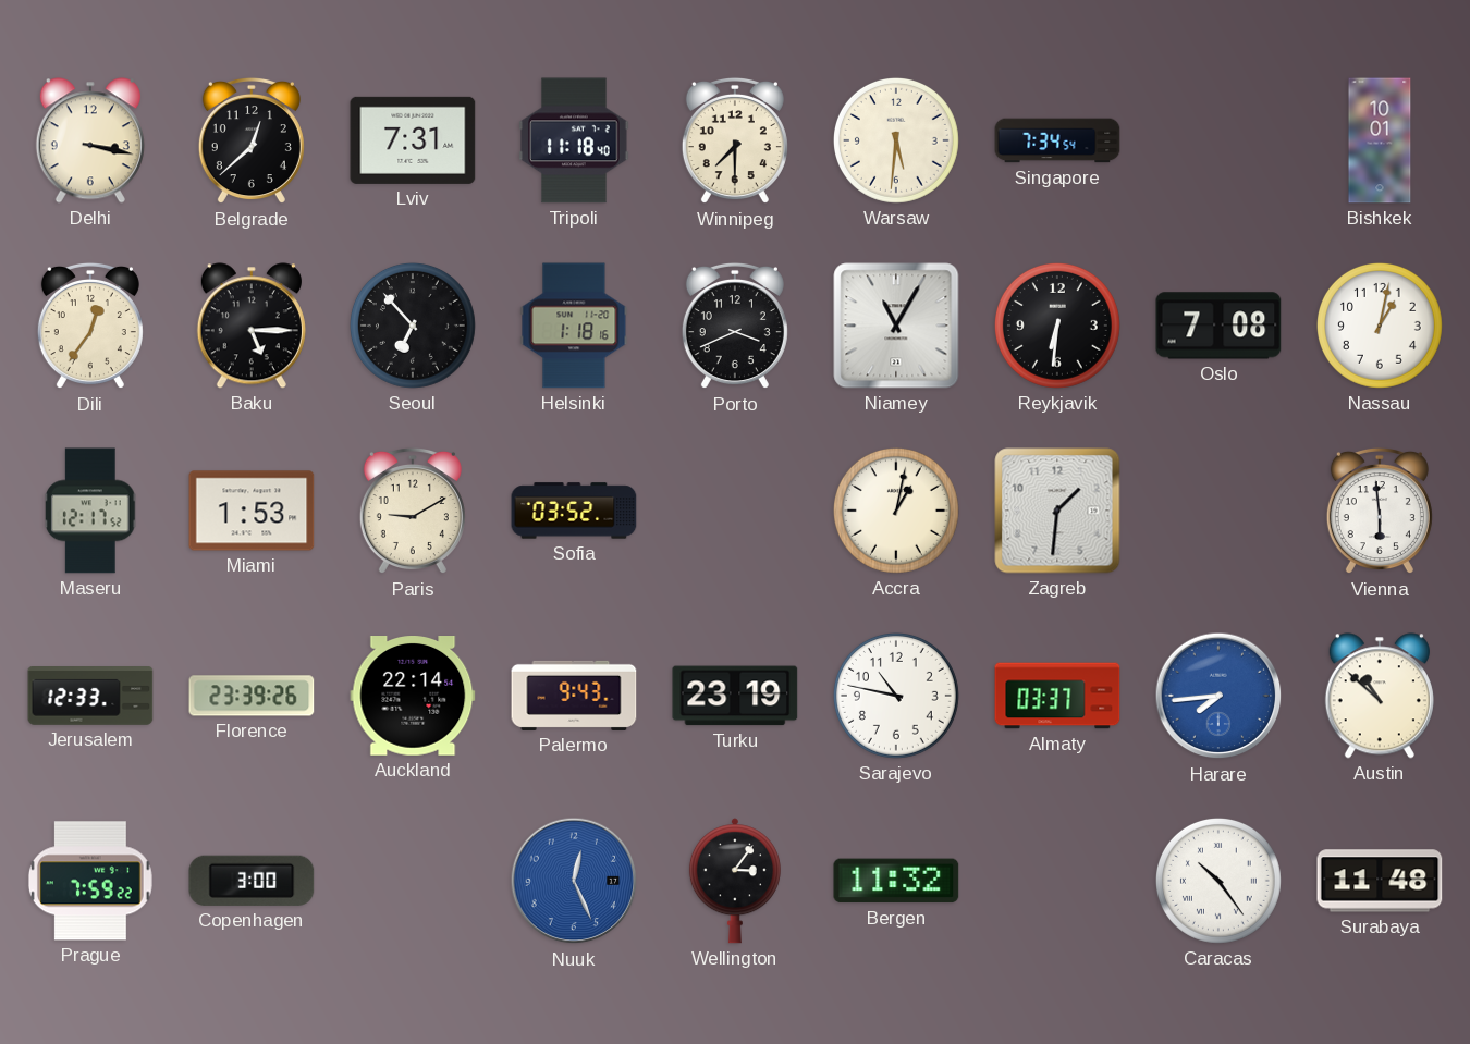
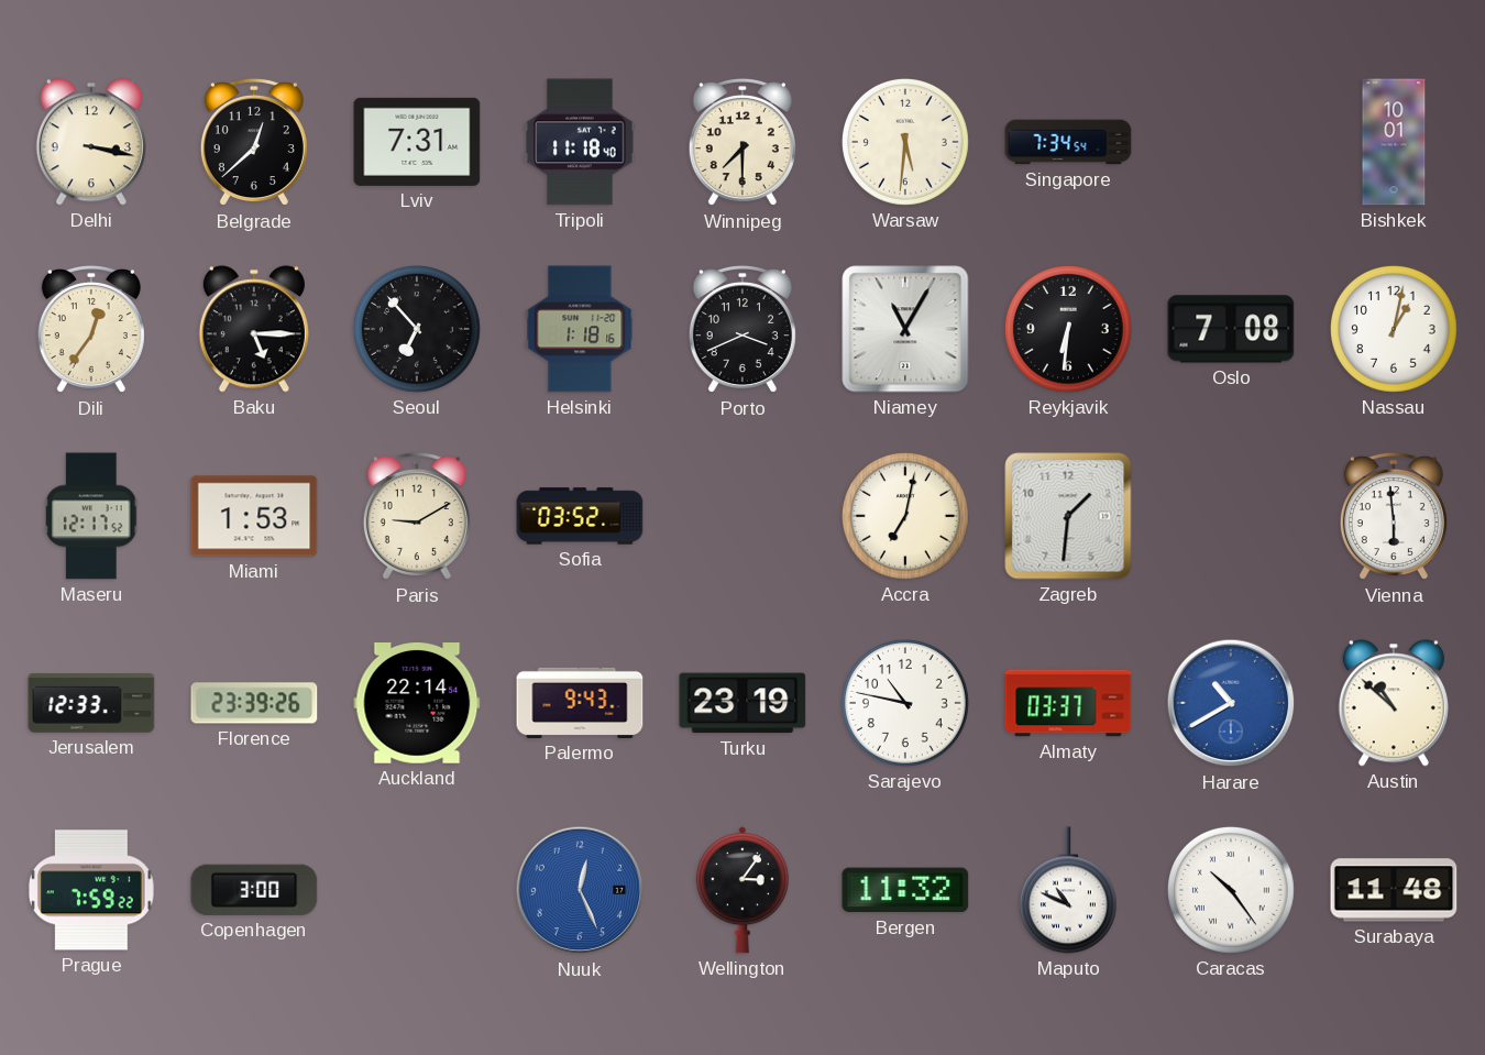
Accra: 1:02 -> 7:02
Harare: 7:44 -> 10:40
Maputo: none -> 10:49
